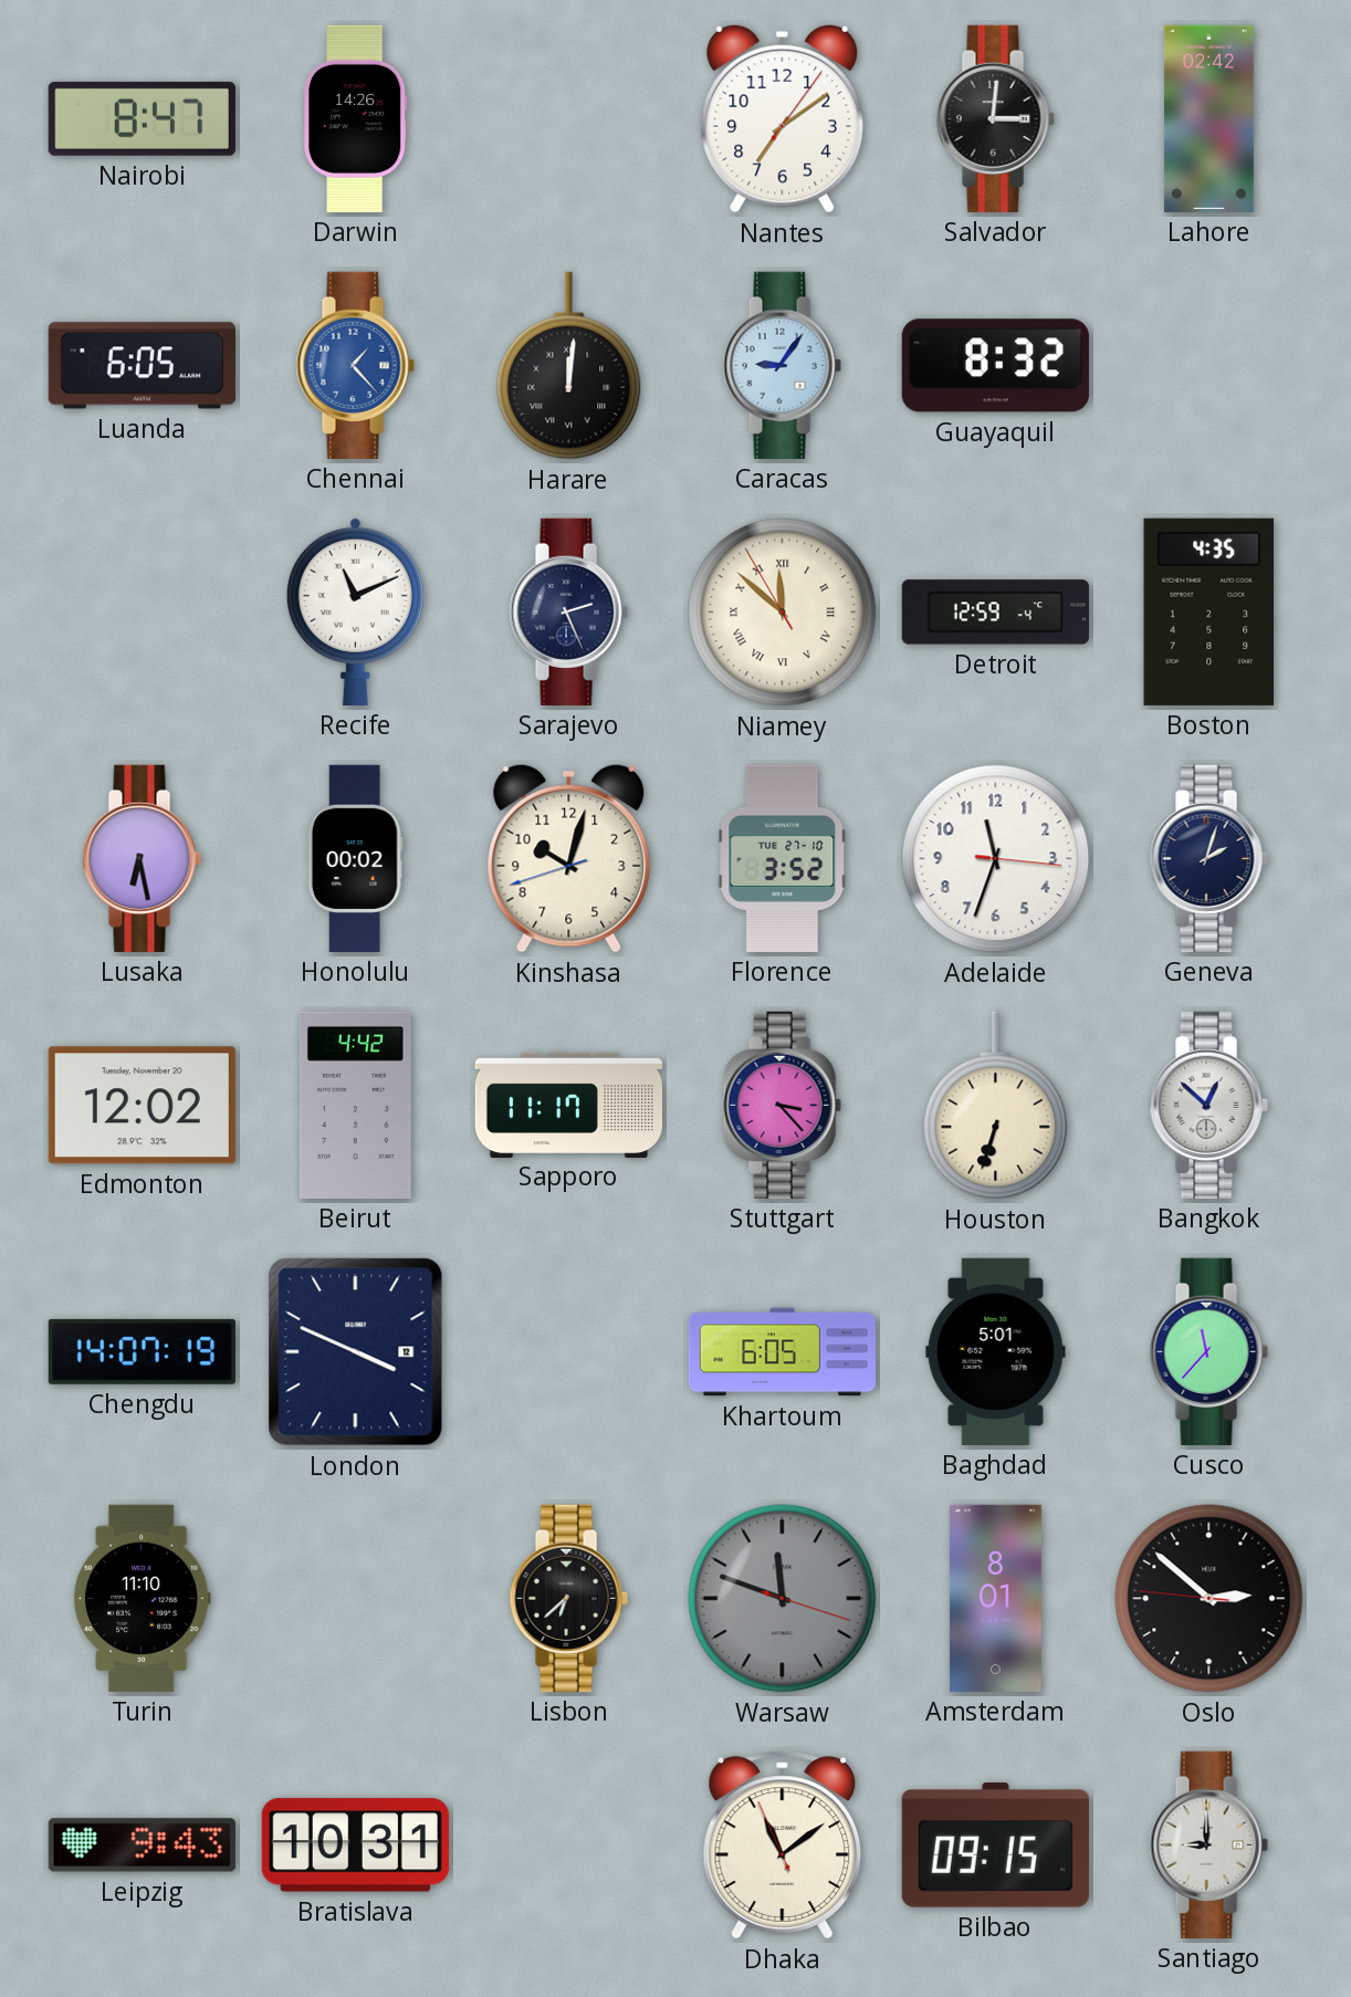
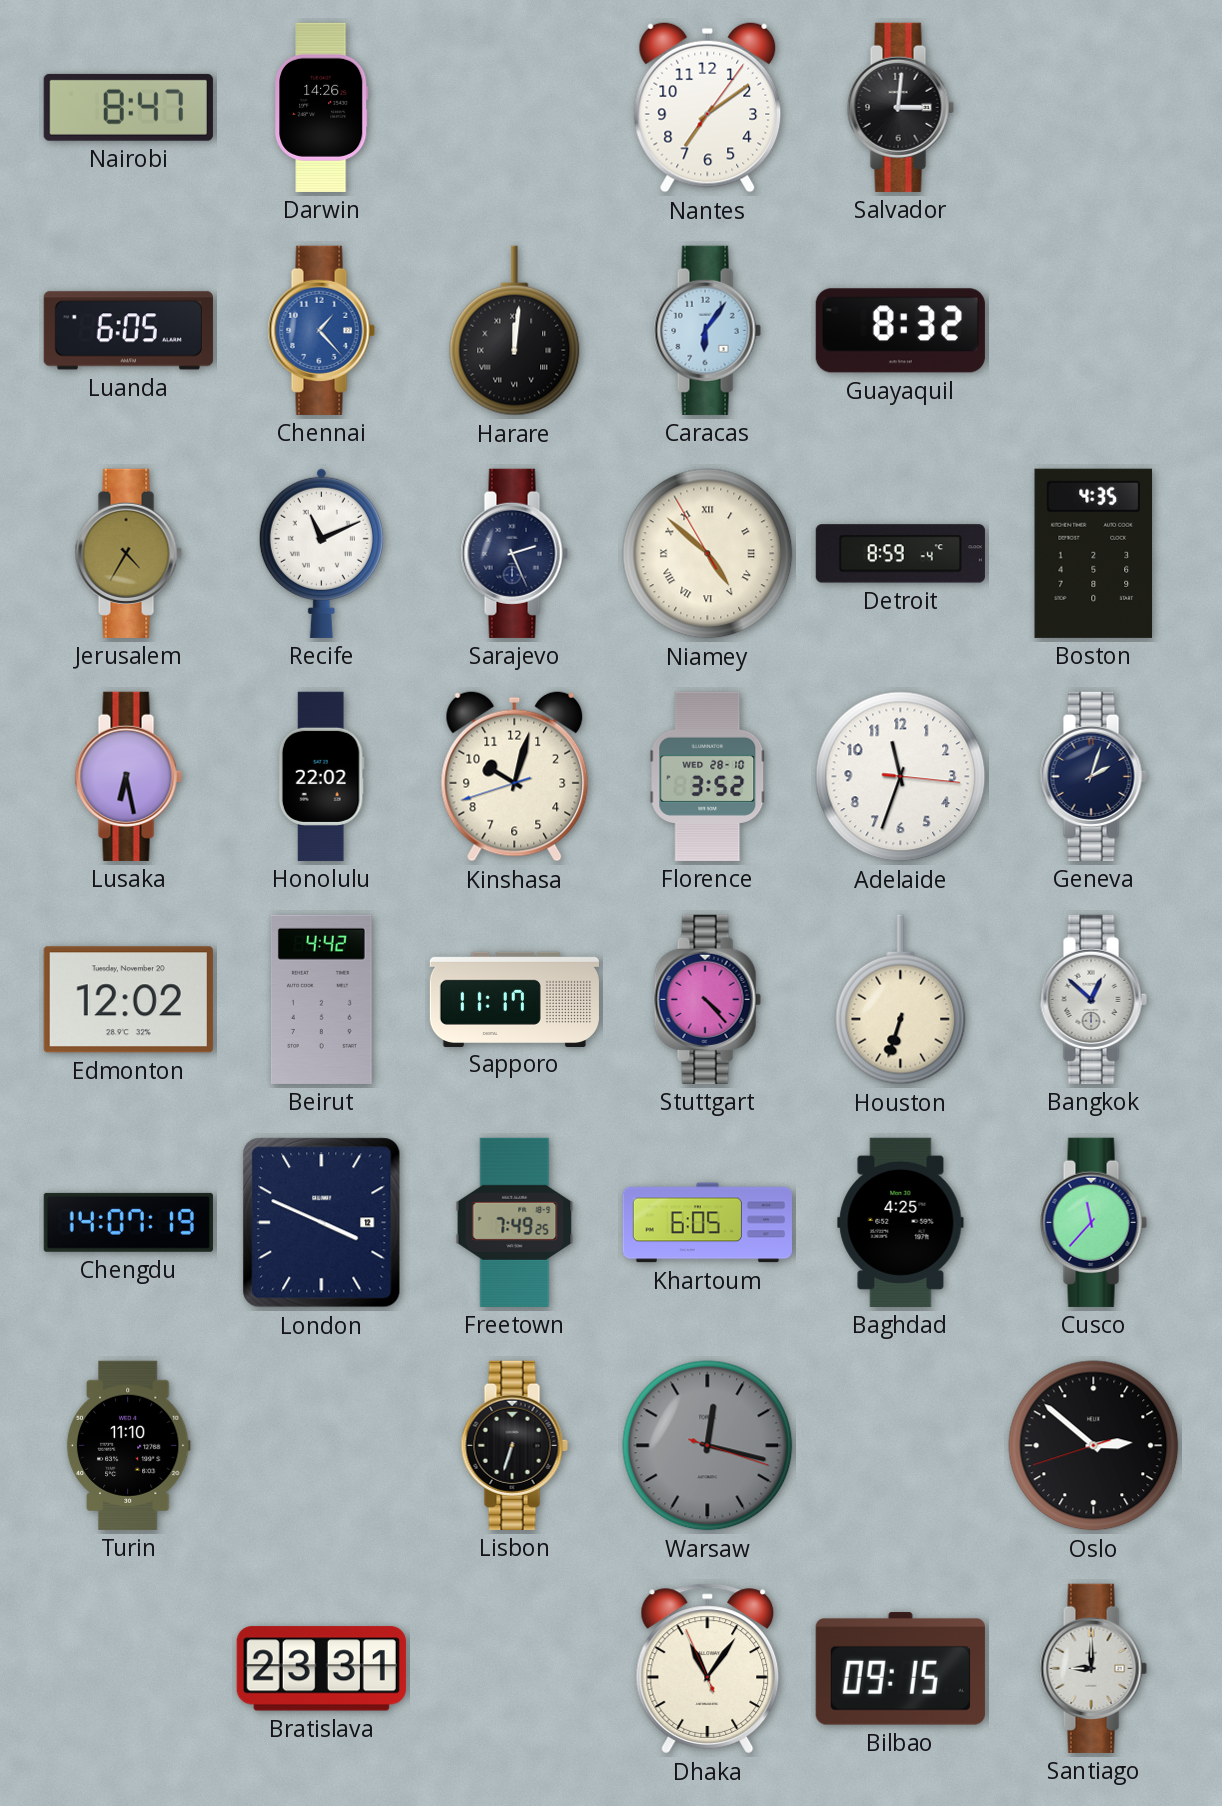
Lahore: 02:42 -> none
Caracas: 9:06 -> 6:06
Jerusalem: none -> 4:35
Niamey: 11:51 -> 4:51
Detroit: 12:59 -> 8:59
Honolulu: 00:02 -> 22:02
Florence date: TUE 27-10 -> WED 28-10
Stuttgart: 3:23 -> 4:23
Freetown: none -> 7:49
Baghdad: 5:01 -> 4:25
Lisbon: 6:38 -> 6:33
Warsaw: 11:48 -> 12:17
Amsterdam: 8:01 -> none
Oslo: 2:51:46 -> 2:51:42
Leipzig: 9:43 -> none
Bratislava: 10:31 -> 23:31
Dhaka: 11:08 -> 11:05
